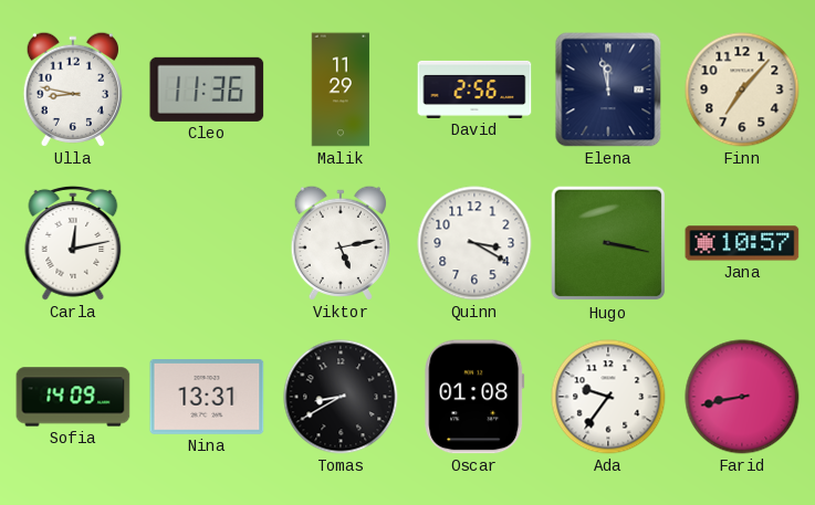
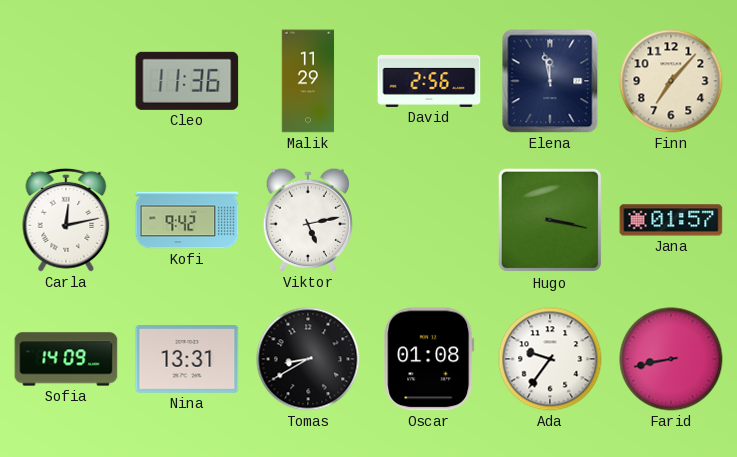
Ulla: 8:47 -> none
Kofi: none -> 9:42
Quinn: 3:20 -> none
Jana: 10:57 -> 01:57
